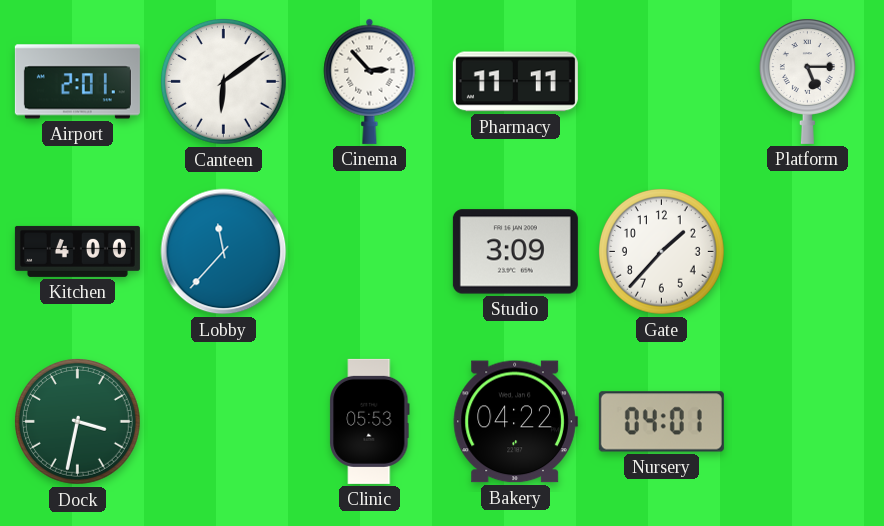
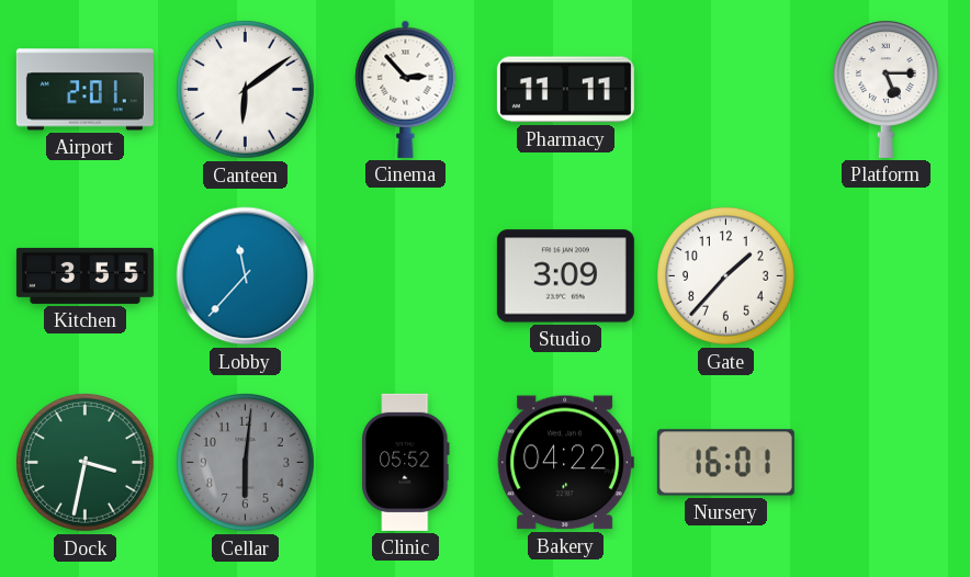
Kitchen: 4:00 -> 3:55
Cellar: none -> 6:01
Clinic: 05:53 -> 05:52
Nursery: 04:01 -> 16:01
